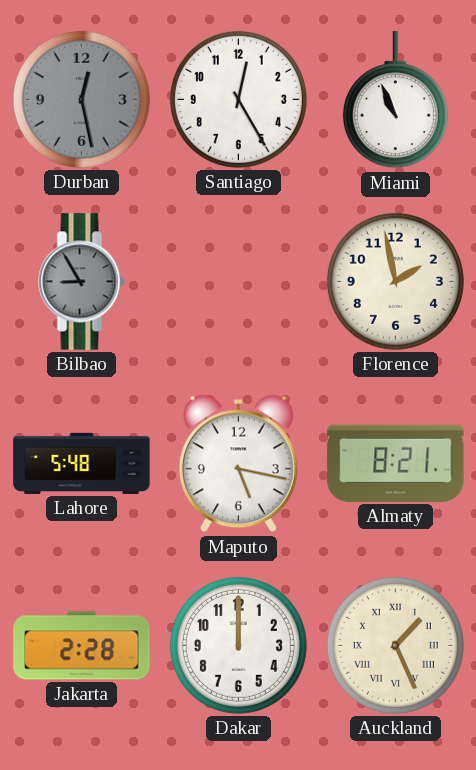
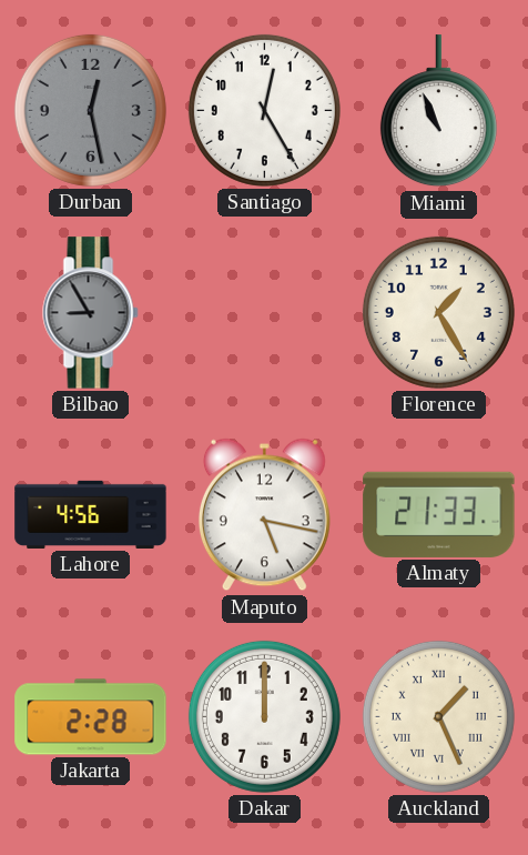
Florence: 1:58 -> 1:25
Lahore: 5:48 -> 4:56
Almaty: 8:21 -> 21:33
